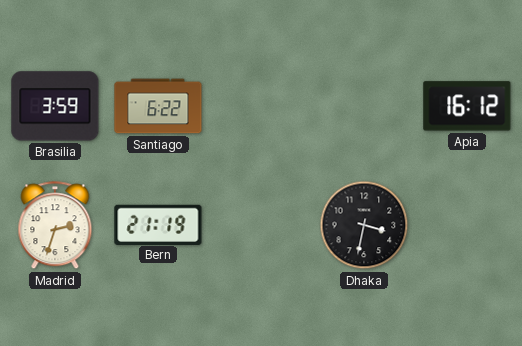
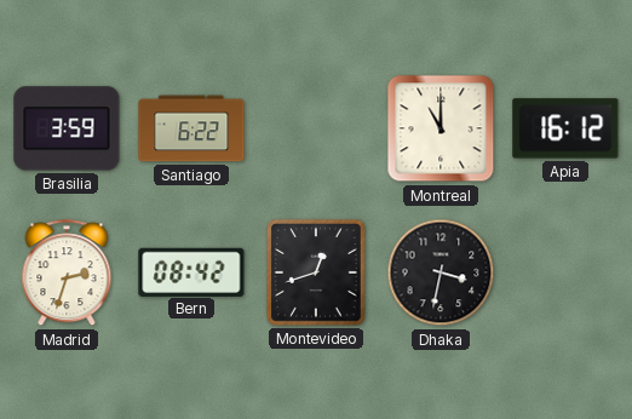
Montreal: none -> 11:00
Bern: 21:19 -> 08:42
Montevideo: none -> 12:42
